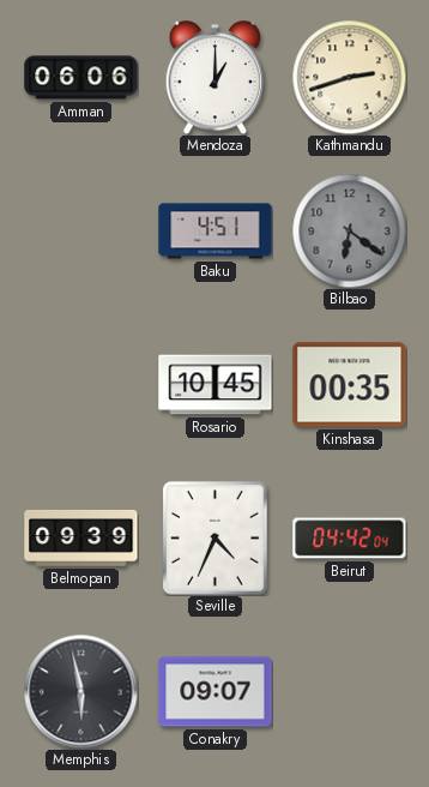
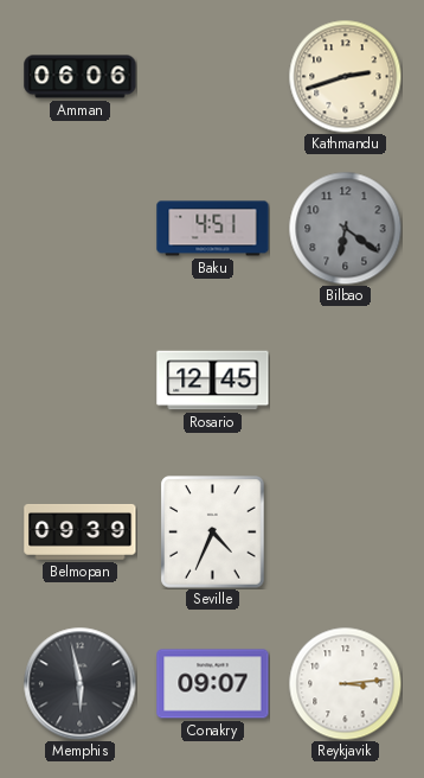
Mendoza: 1:00 -> none
Rosario: 10:45 -> 12:45
Kinshasa: 00:35 -> none
Beirut: 04:42 -> none
Reykjavik: none -> 3:14
